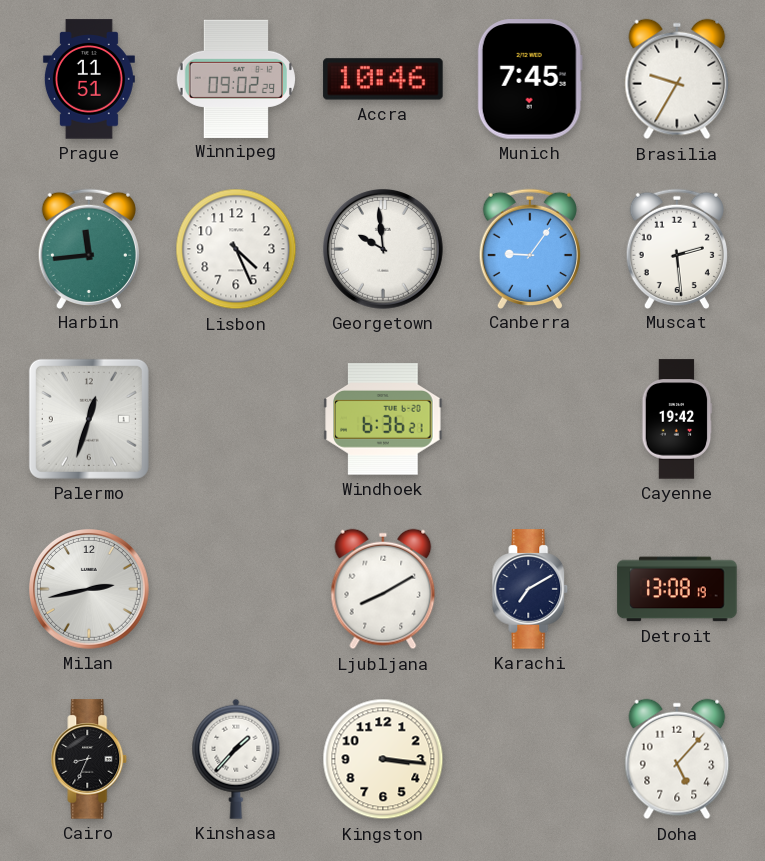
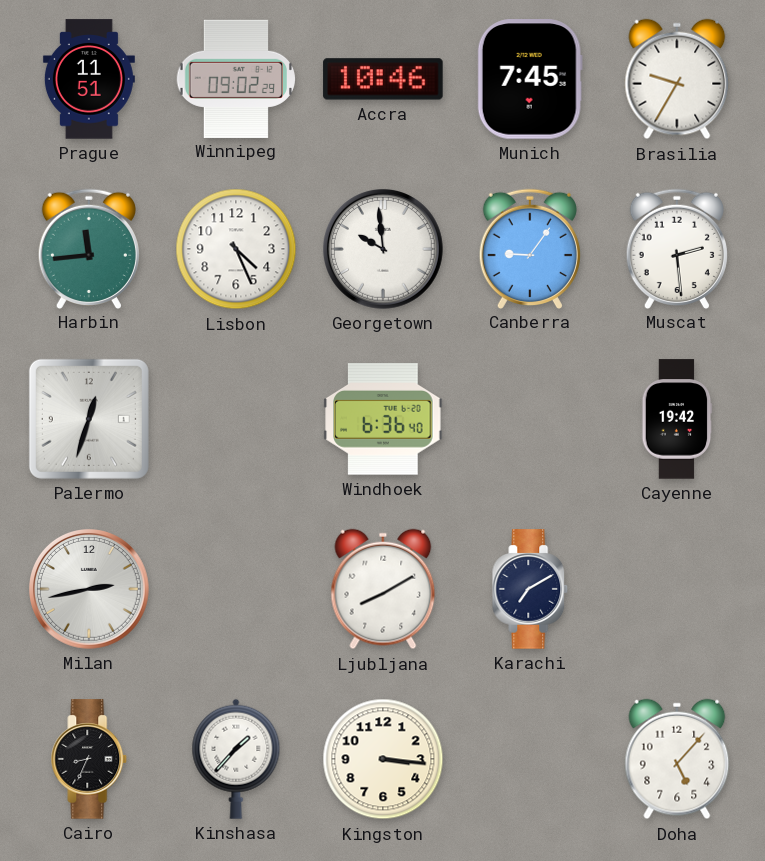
Windhoek: 6:36:21 -> 6:36:40
Detroit: 13:08 -> none
